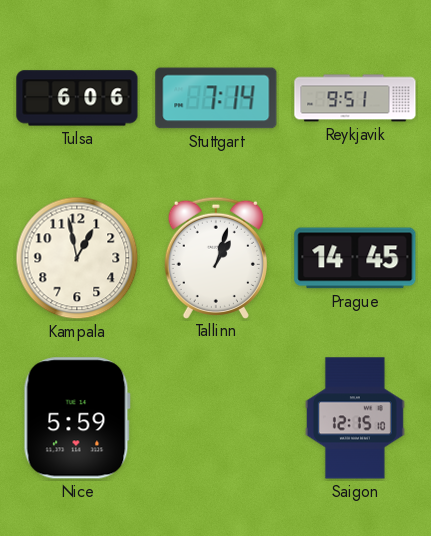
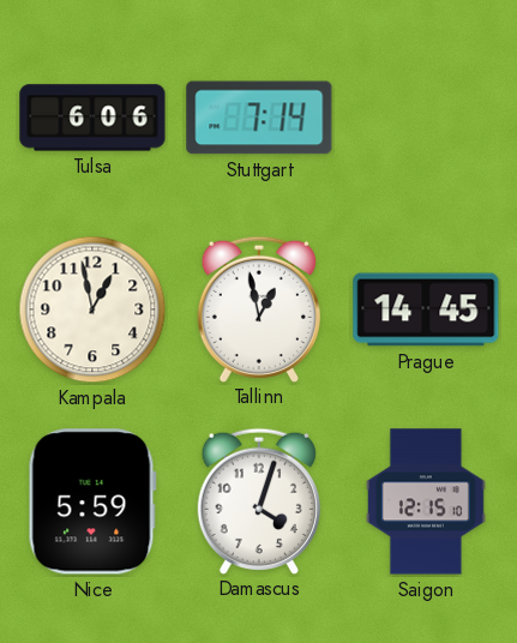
Reykjavik: 9:51 -> none
Tallinn: 1:03 -> 12:58
Damascus: none -> 4:03
